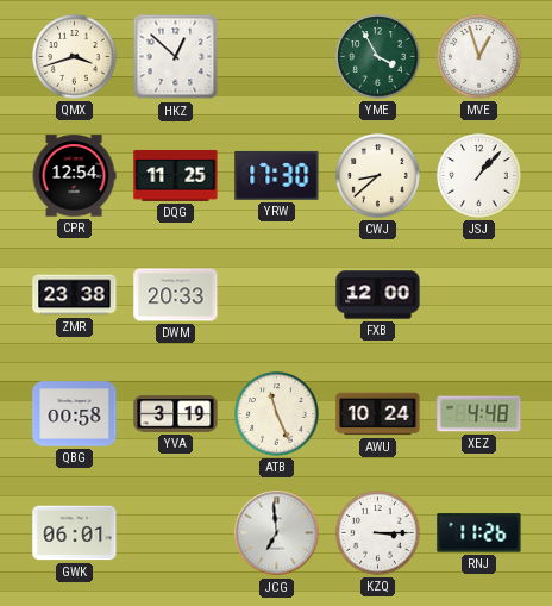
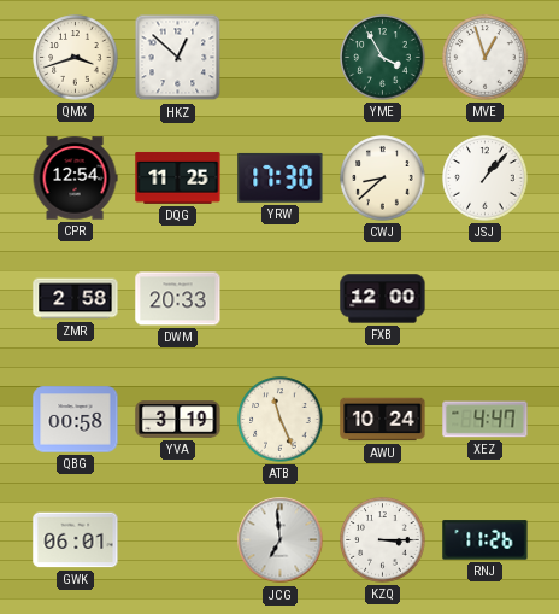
ZMR: 23:38 -> 2:58
XEZ: 4:48 -> 4:47
